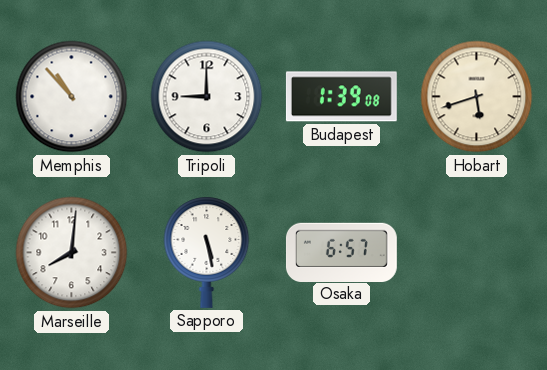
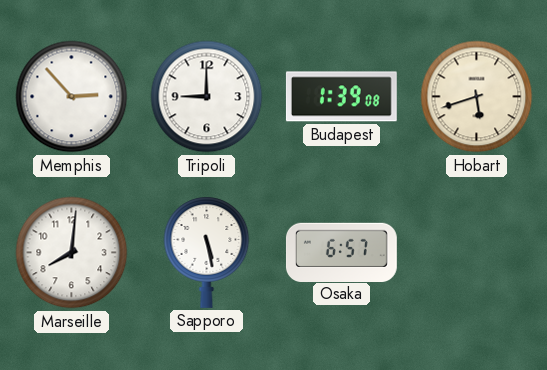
Memphis: 10:53 -> 2:53
